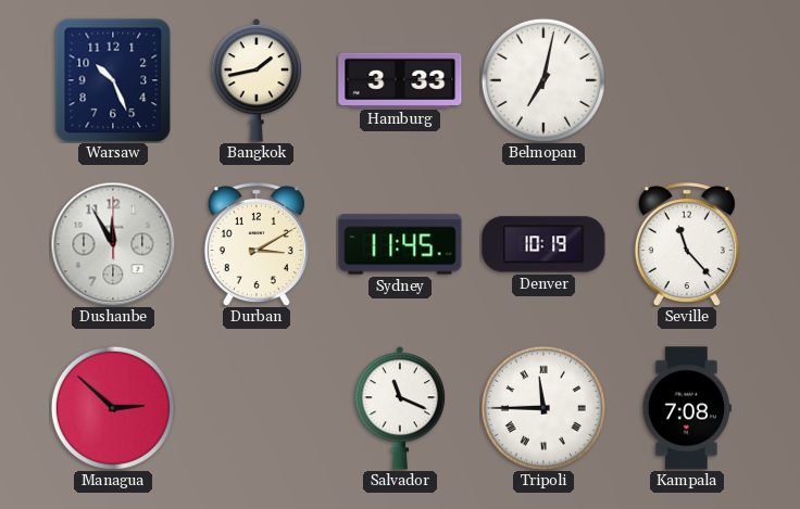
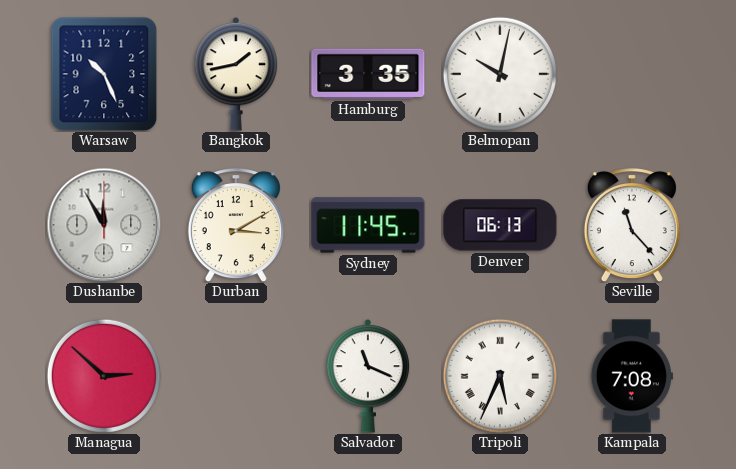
Hamburg: 3:33 -> 3:35
Belmopan: 7:02 -> 10:02
Denver: 10:19 -> 06:13
Tripoli: 11:45 -> 5:34
